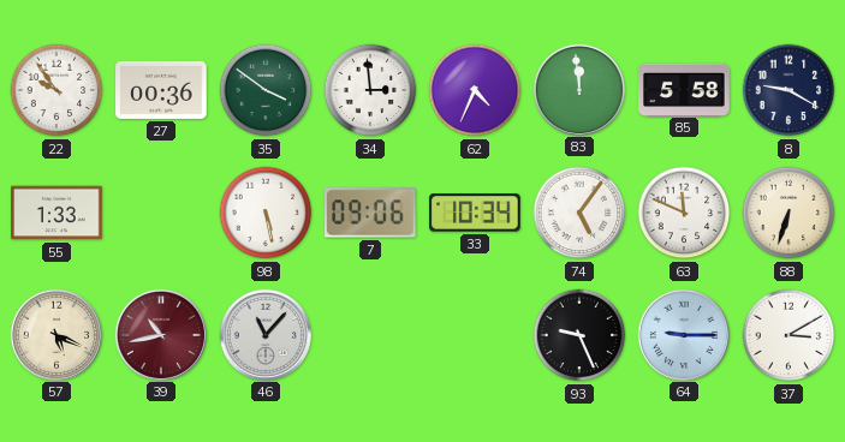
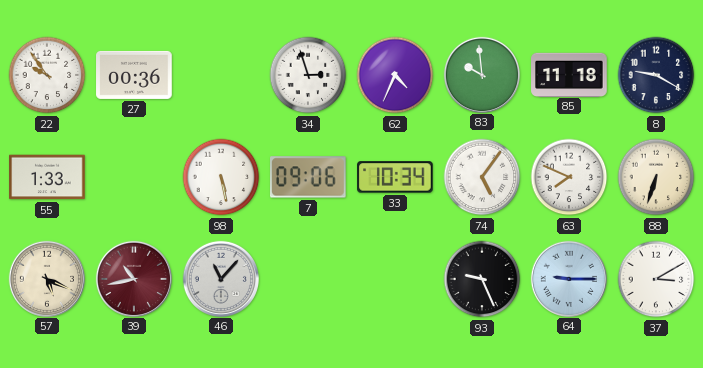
35: 3:51 -> none
34: 2:59 -> 2:57
83: 11:59 -> 9:59
85: 5:58 -> 11:18
63: 11:49 -> 7:49
